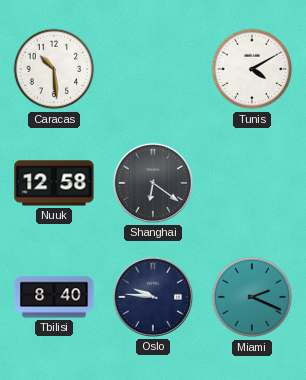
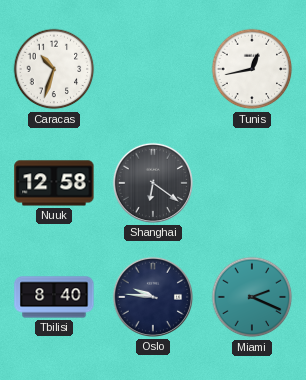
Caracas: 10:29 -> 10:33
Tunis: 4:10 -> 12:43
